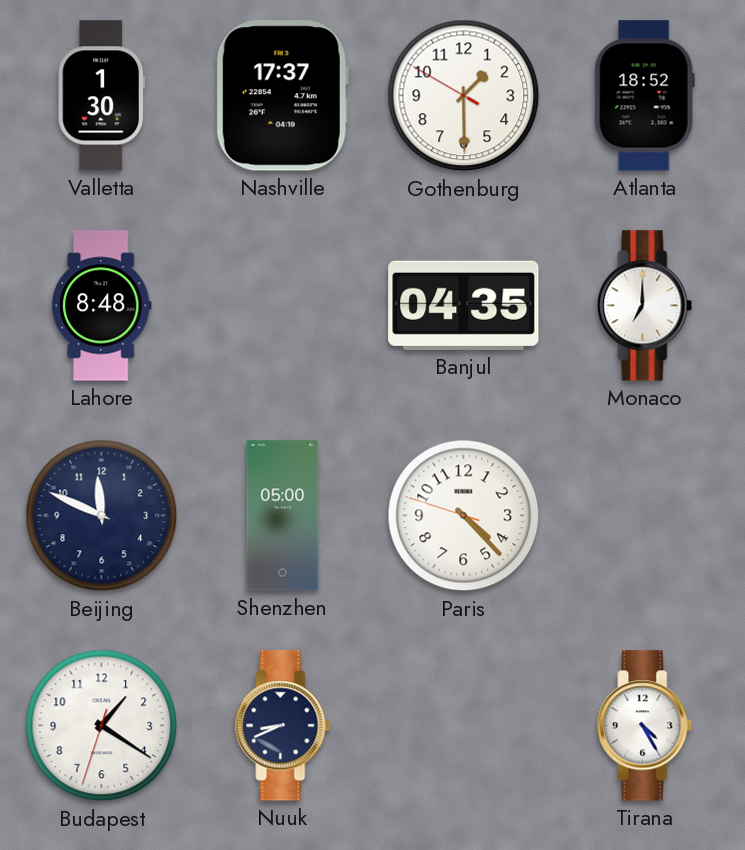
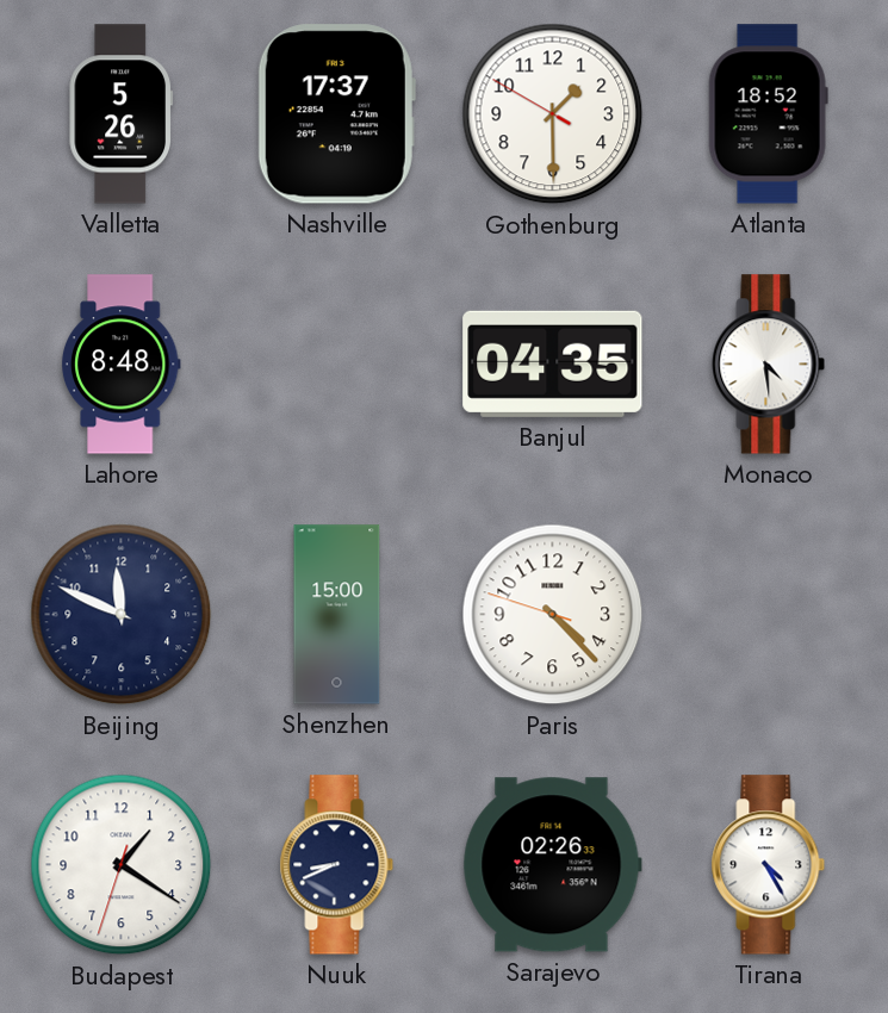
Valletta: 1:30 -> 5:26
Monaco: 7:00 -> 4:29
Shenzhen: 05:00 -> 15:00
Sarajevo: none -> 02:26
